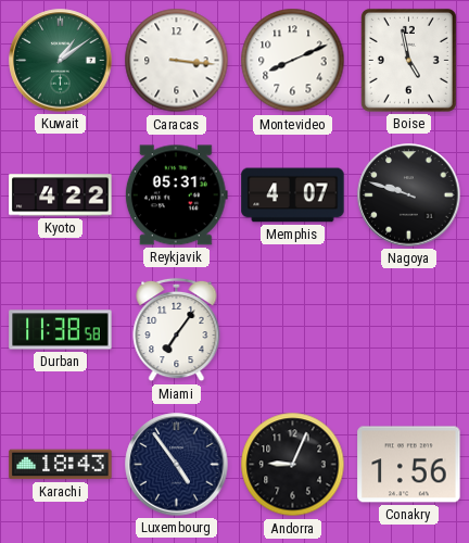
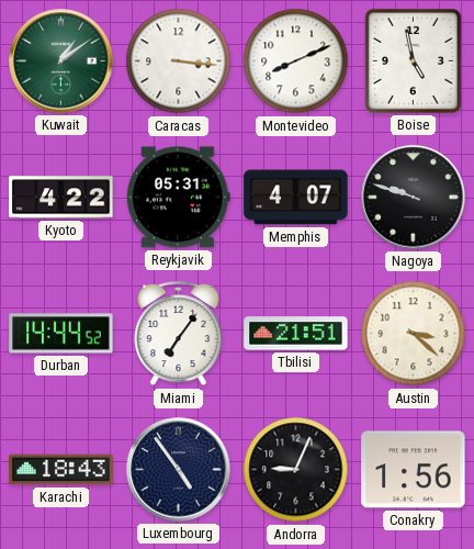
Durban: 11:38 -> 14:44
Tbilisi: none -> 21:51
Austin: none -> 3:22
